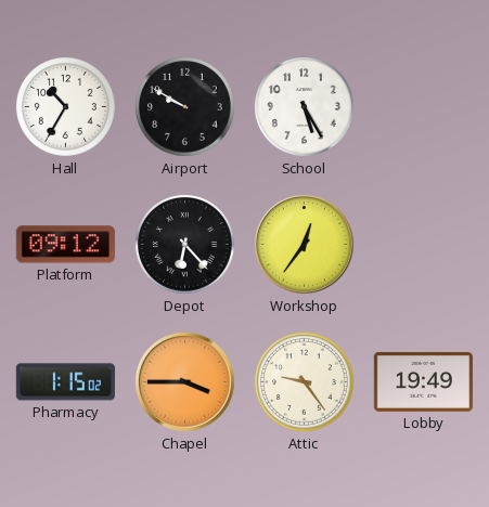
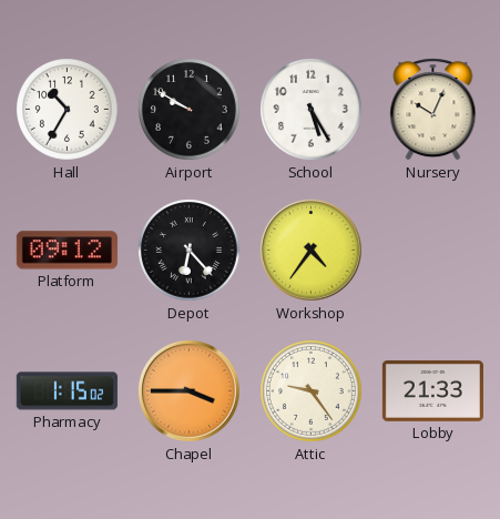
Nursery: none -> 10:04
Workshop: 12:36 -> 4:36
Lobby: 19:49 -> 21:33
